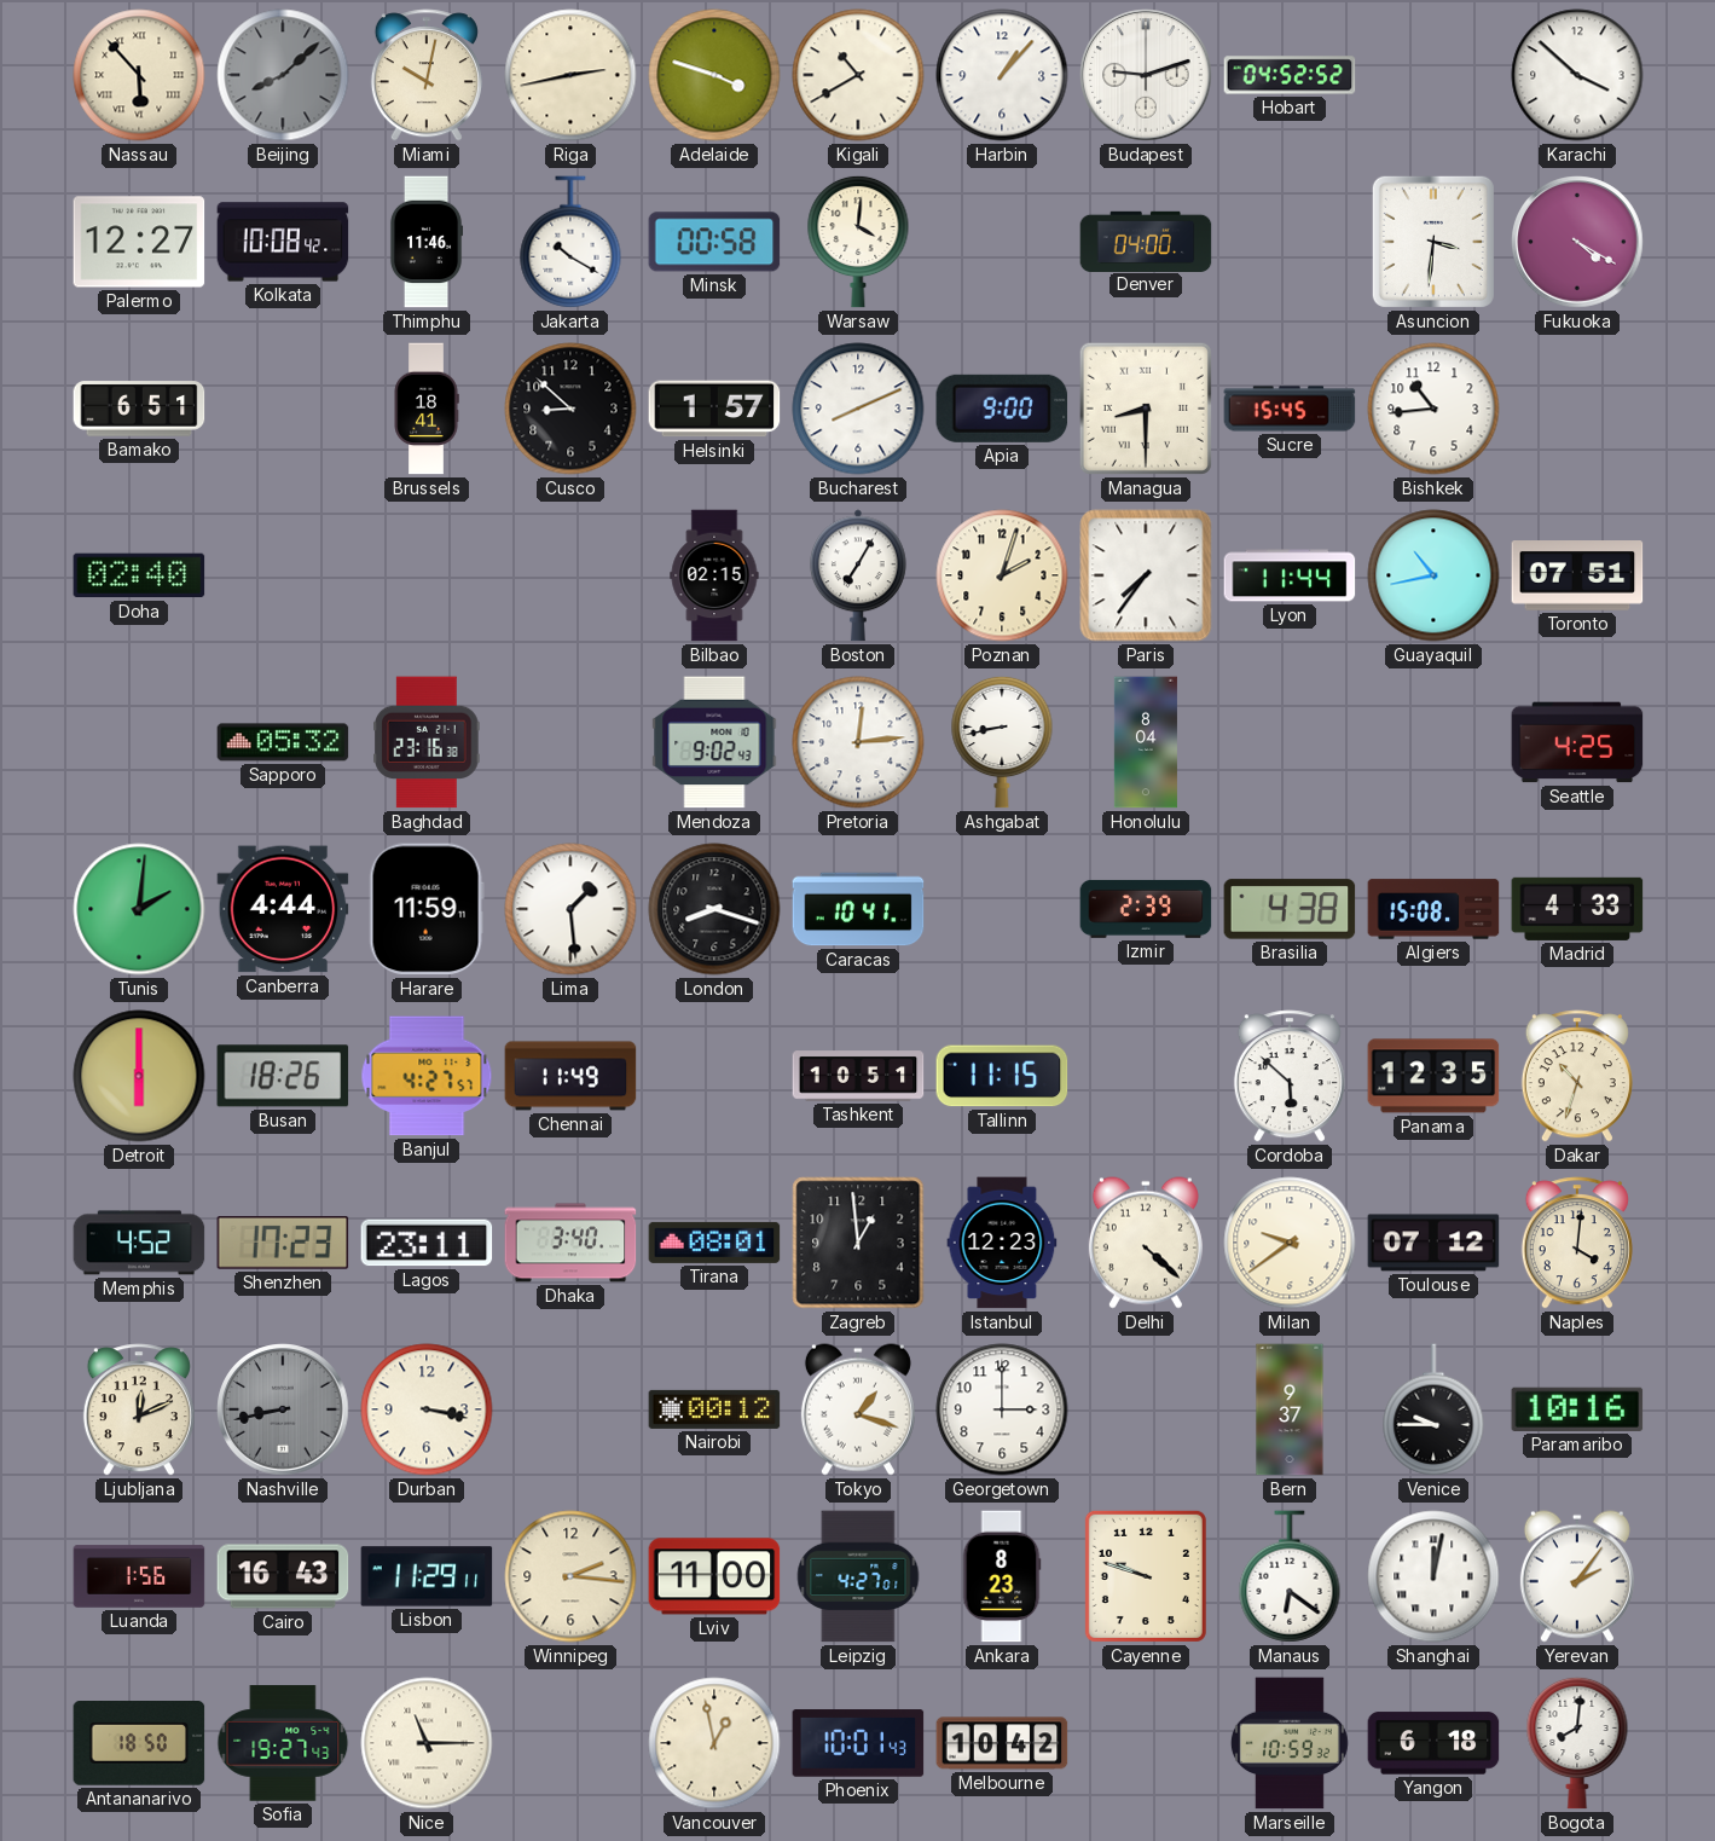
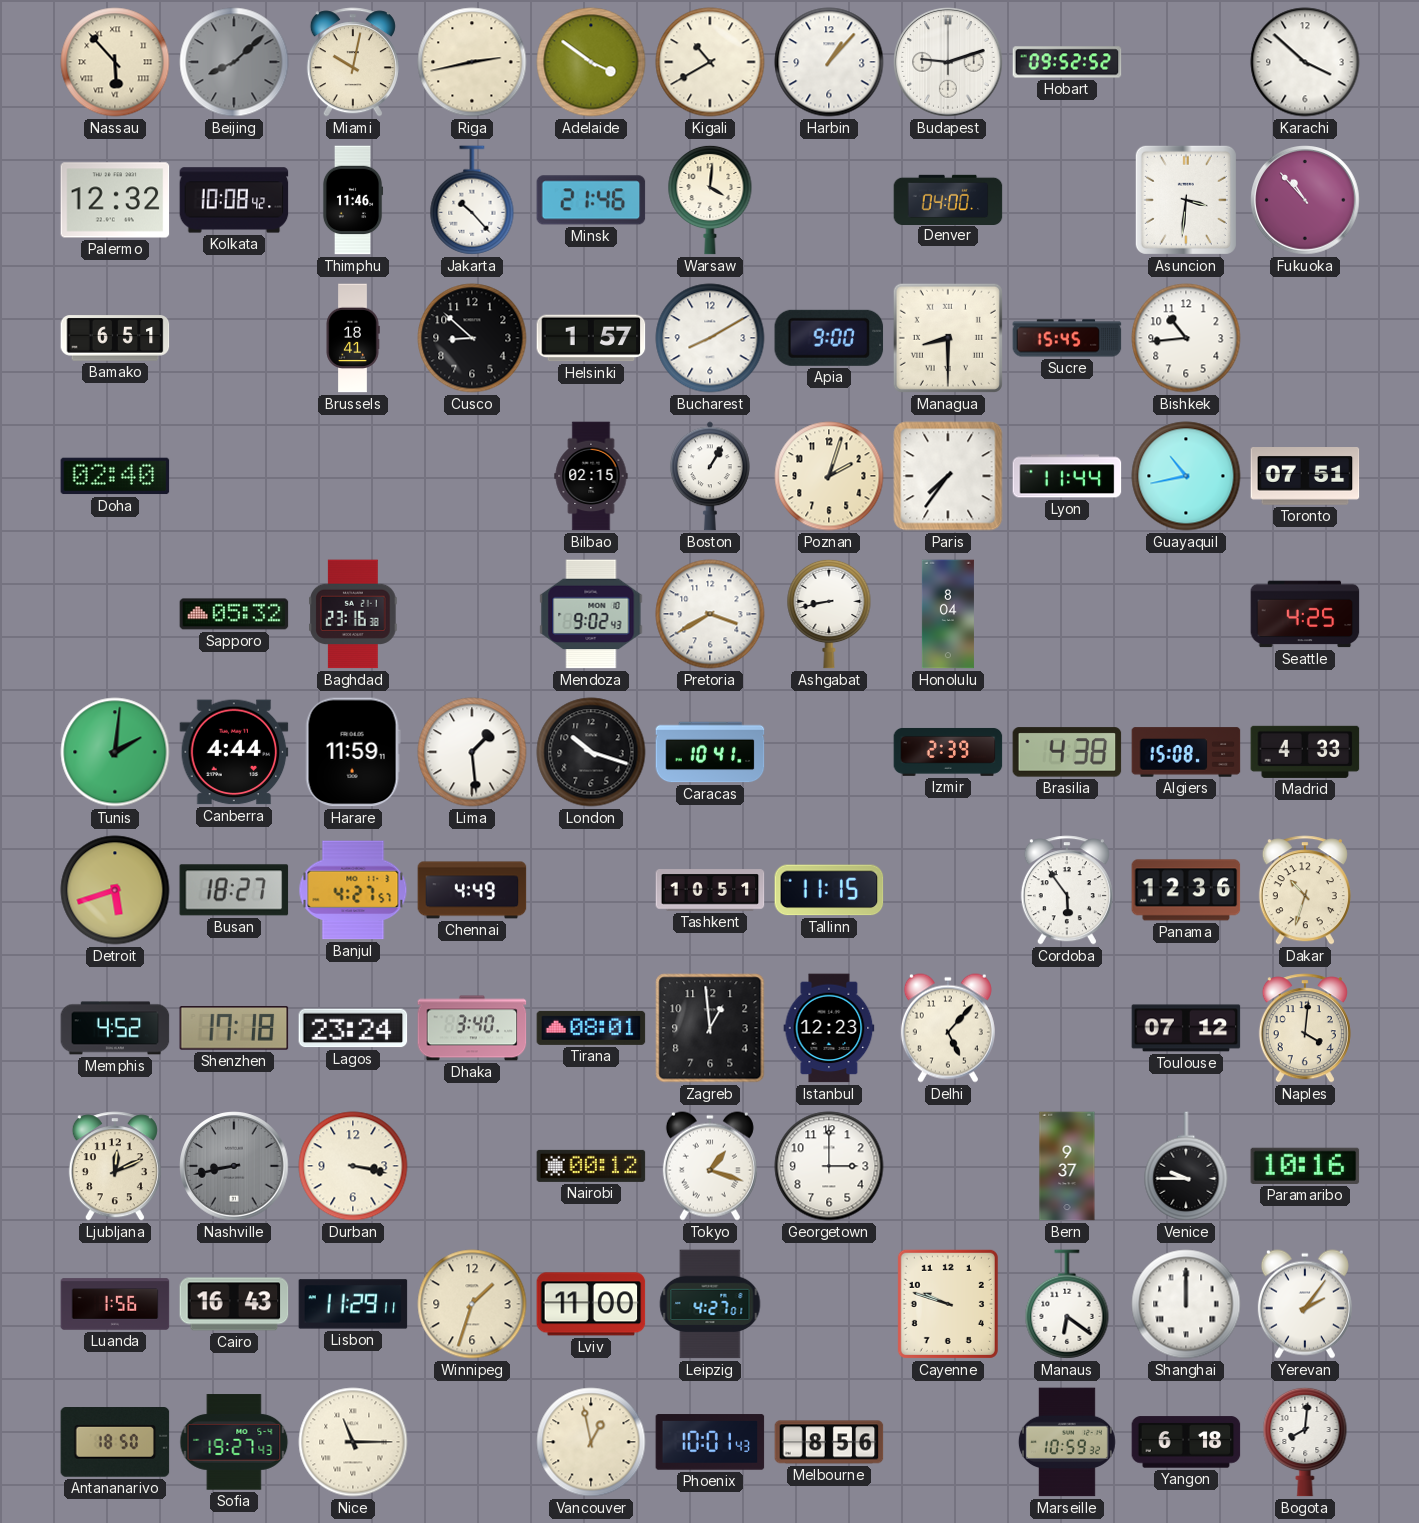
Adelaide: 3:48 -> 3:51
Hobart: 04:52 -> 09:52
Palermo: 12:27 -> 12:32
Jakarta: 10:20 -> 10:23
Minsk: 00:58 -> 21:46
Fukuoka: 4:20 -> 10:53
Bucharest: 8:11 -> 8:10
Boston: 7:05 -> 1:05
Pretoria: 12:14 -> 3:40
London: 8:18 -> 10:18
Detroit: 6:00 -> 5:42
Busan: 18:26 -> 18:27
Chennai: 11:49 -> 4:49
Cordoba: 5:52 -> 5:54
Panama: 12:35 -> 12:36
Shenzhen: 17:23 -> 17:18
Lagos: 23:11 -> 23:24
Delhi: 4:22 -> 5:07
Milan: 9:39 -> none
Winnipeg: 2:16 -> 1:33
Ankara: 8:23 -> none
Shanghai: 12:02 -> 12:00
Melbourne: 10:42 -> 8:56
